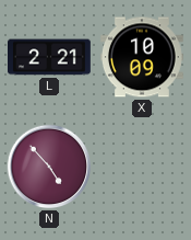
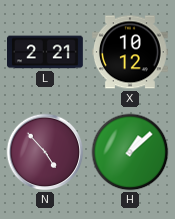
X: 10:09 -> 10:12
H: none -> 1:08
